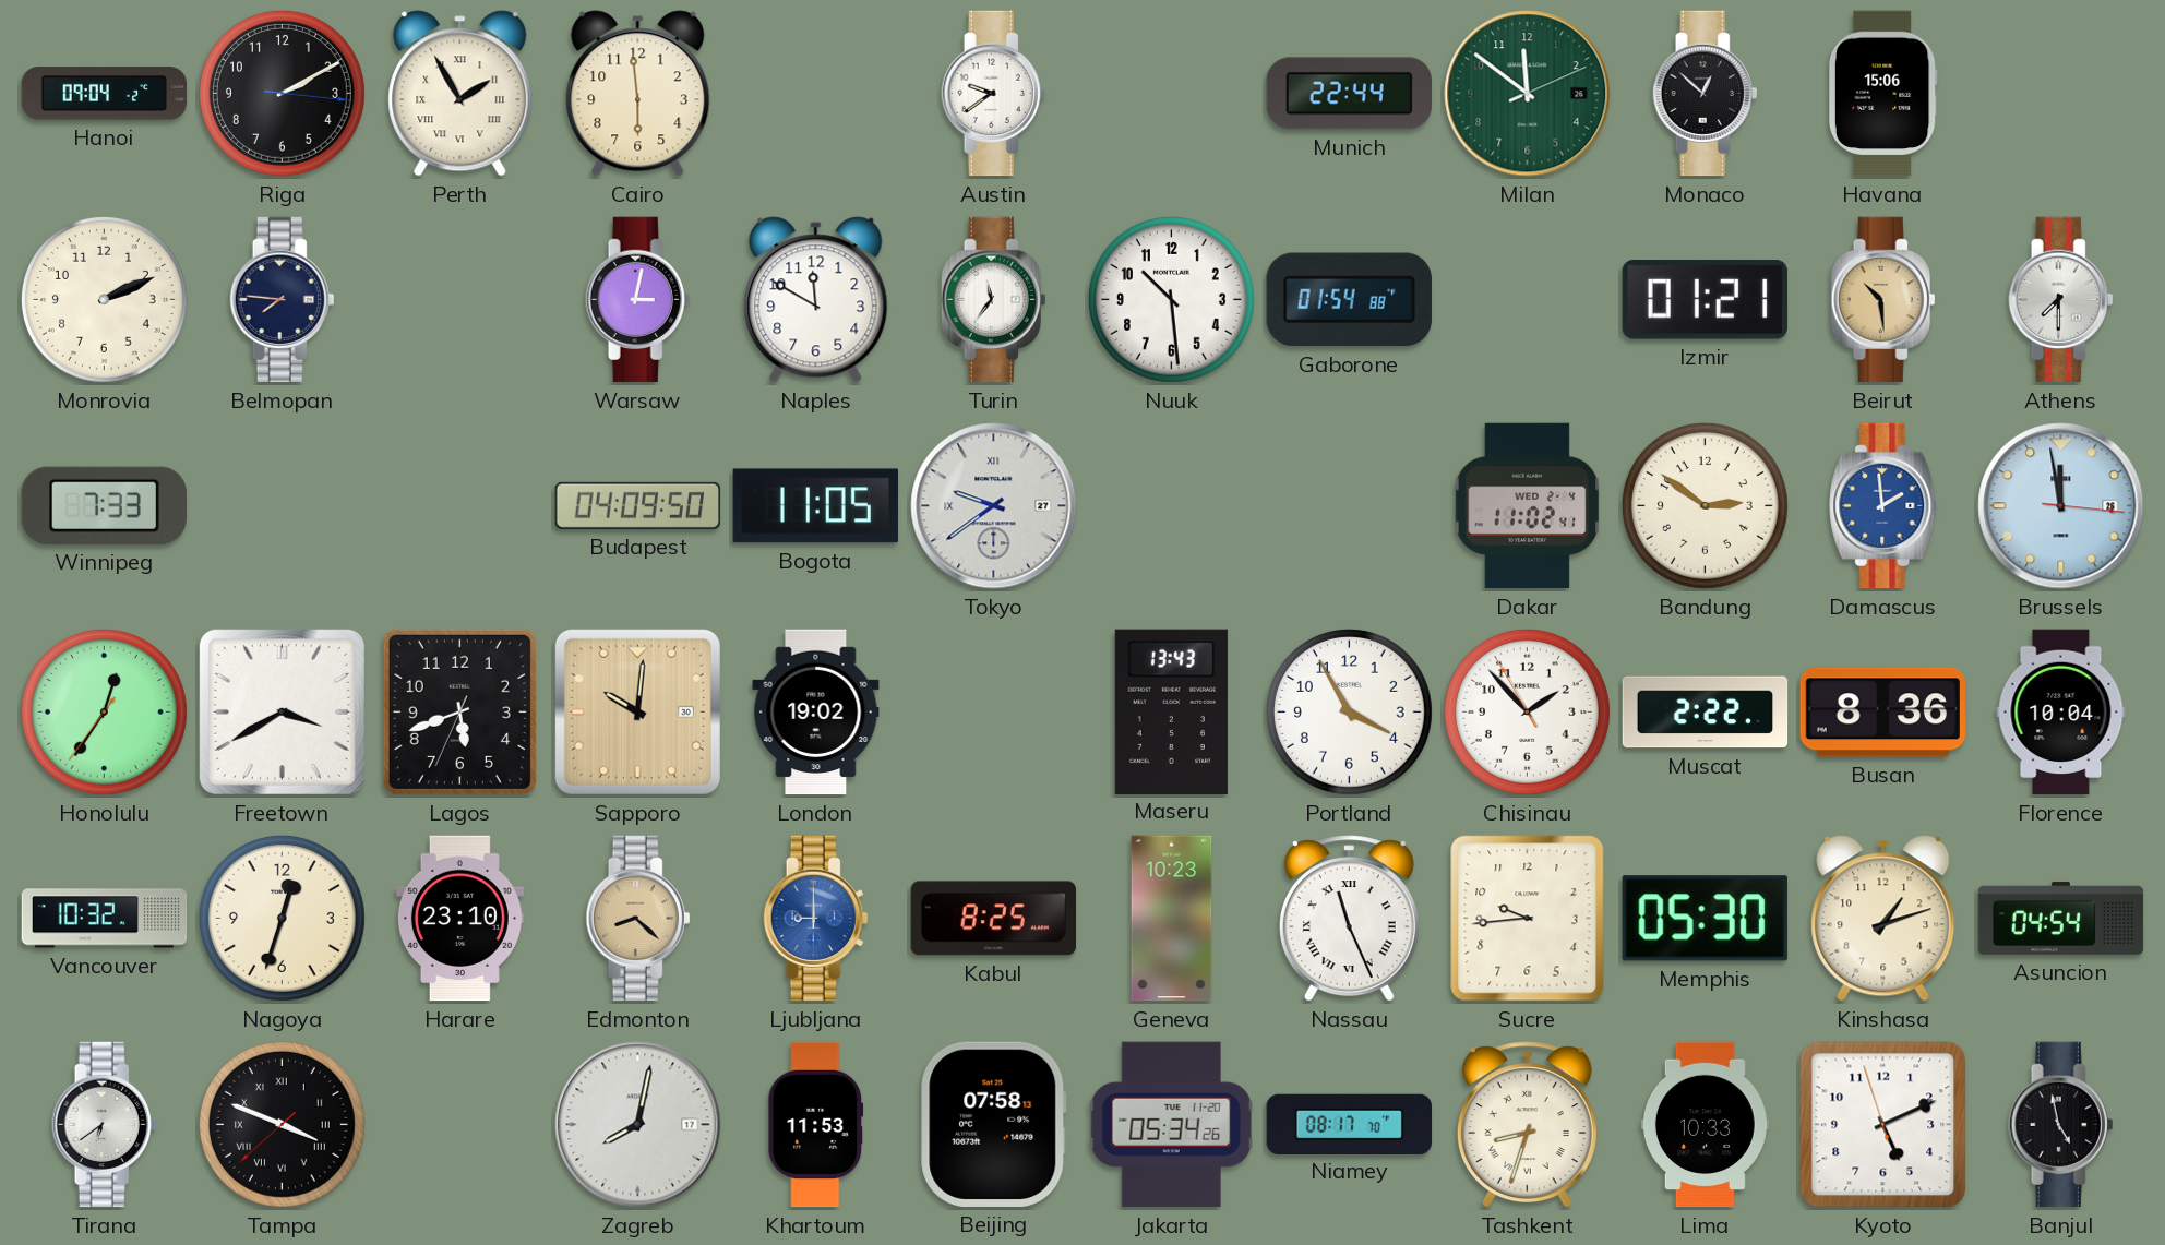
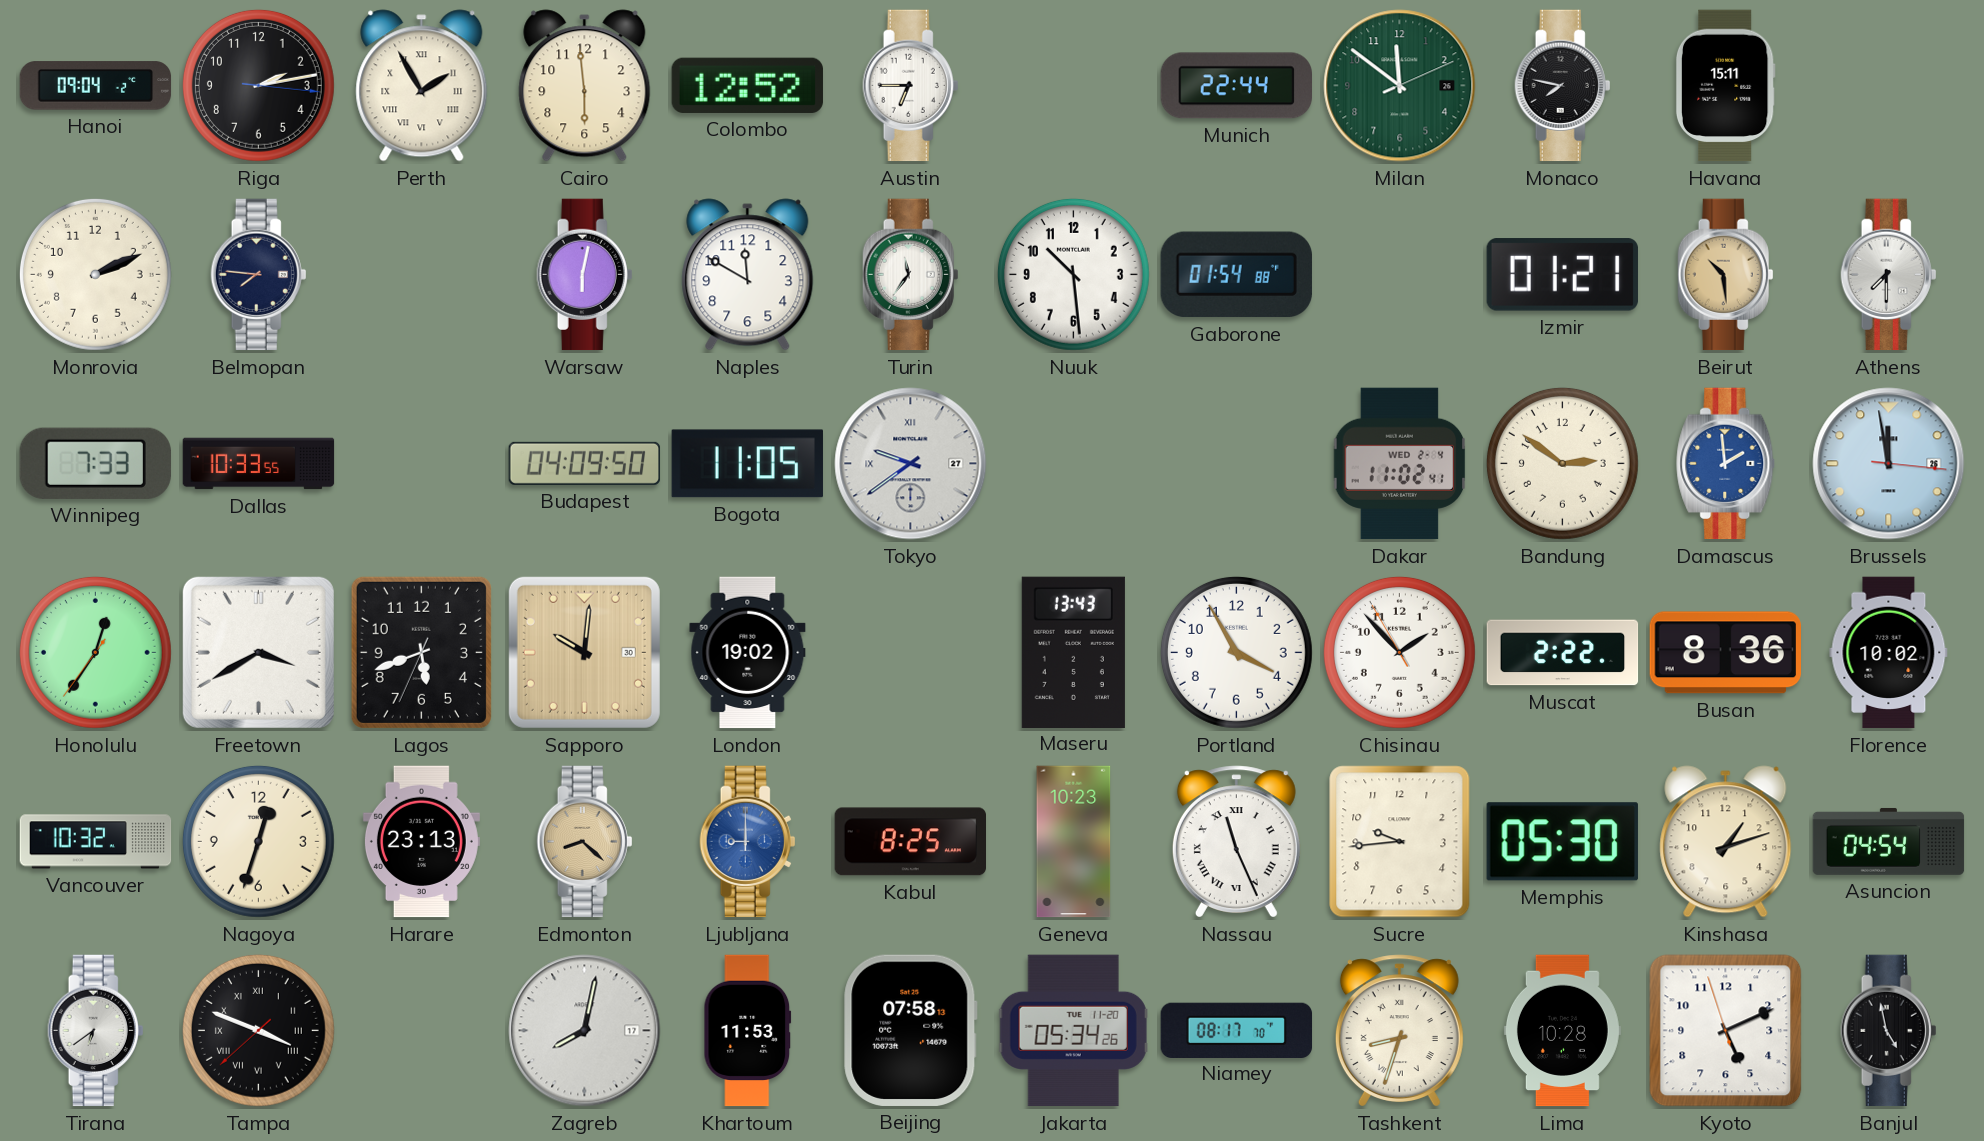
Riga: 2:10 -> 2:13
Colombo: none -> 12:52
Austin: 9:39 -> 6:45
Monaco: 12:52 -> 7:47
Havana: 15:06 -> 15:11
Warsaw: 3:02 -> 6:02
Dallas: none -> 10:33
Florence: 10:04 -> 10:02
Harare: 23:10 -> 23:13
Lima: 10:33 -> 10:28
